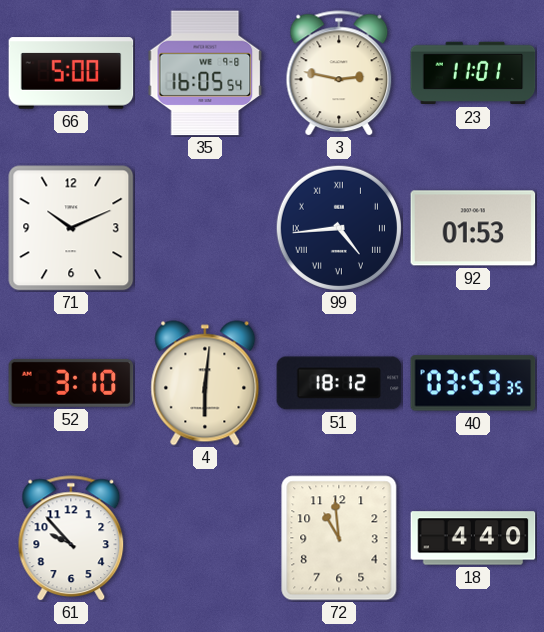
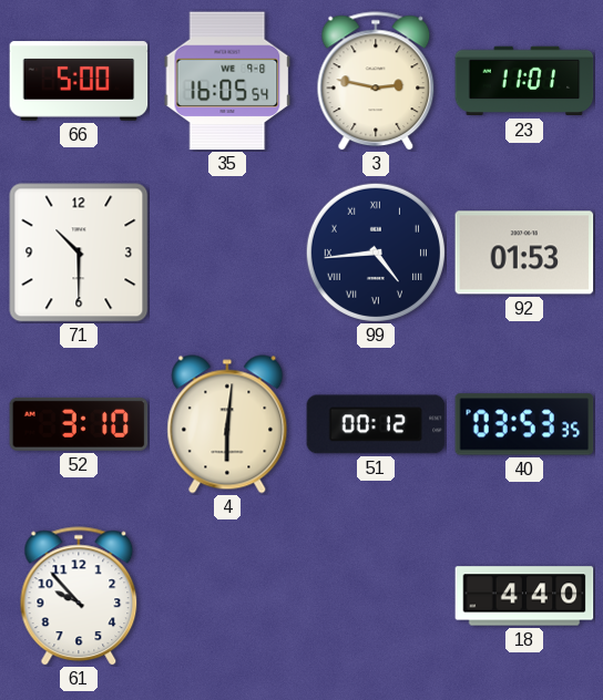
71: 10:11 -> 10:30
51: 18:12 -> 00:12
72: 10:59 -> none
